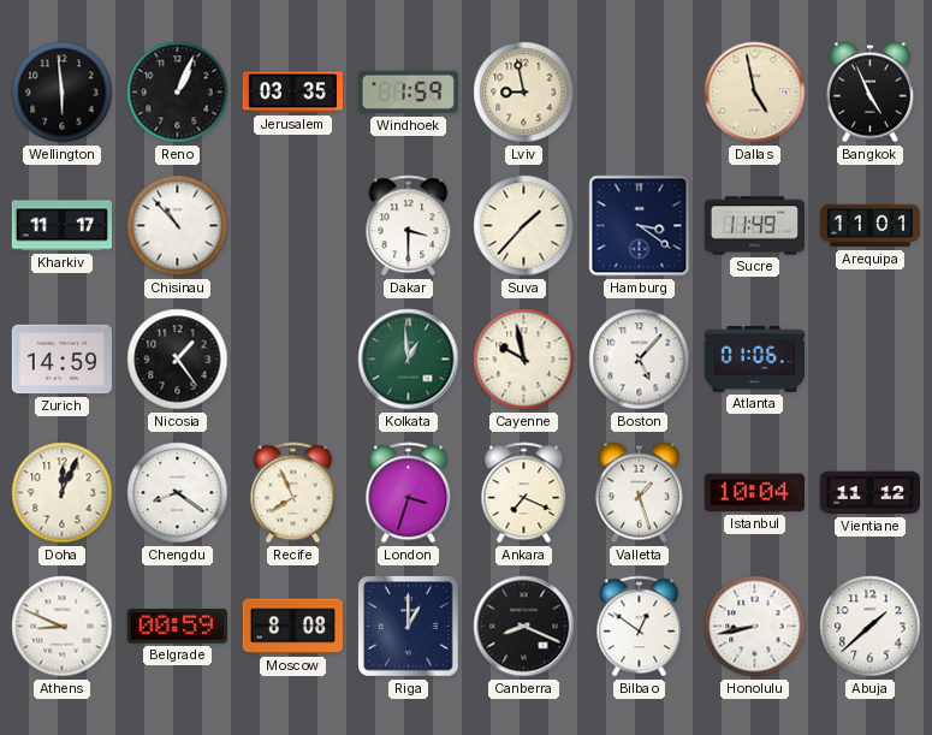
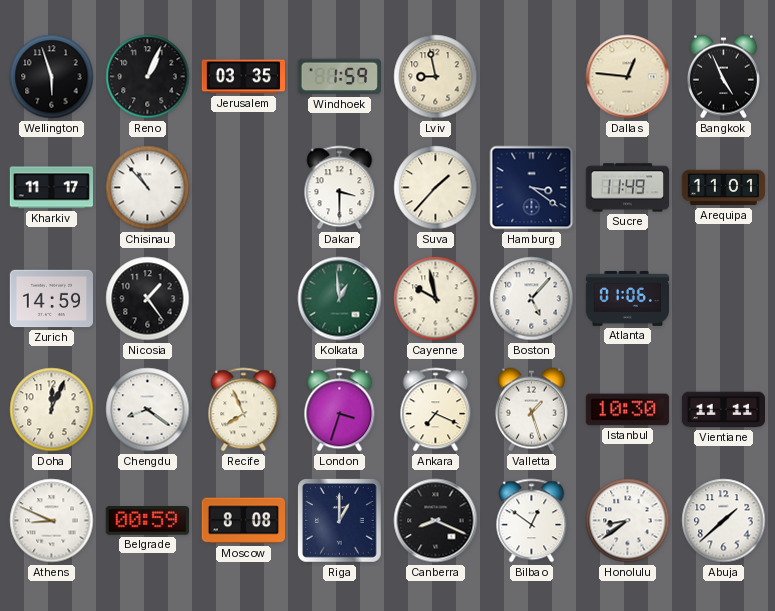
Wellington: 5:59 -> 5:57
Dallas: 4:58 -> 12:46
Istanbul: 10:04 -> 10:30
Vientiane: 11:12 -> 11:11
Honolulu: 8:43 -> 8:39
